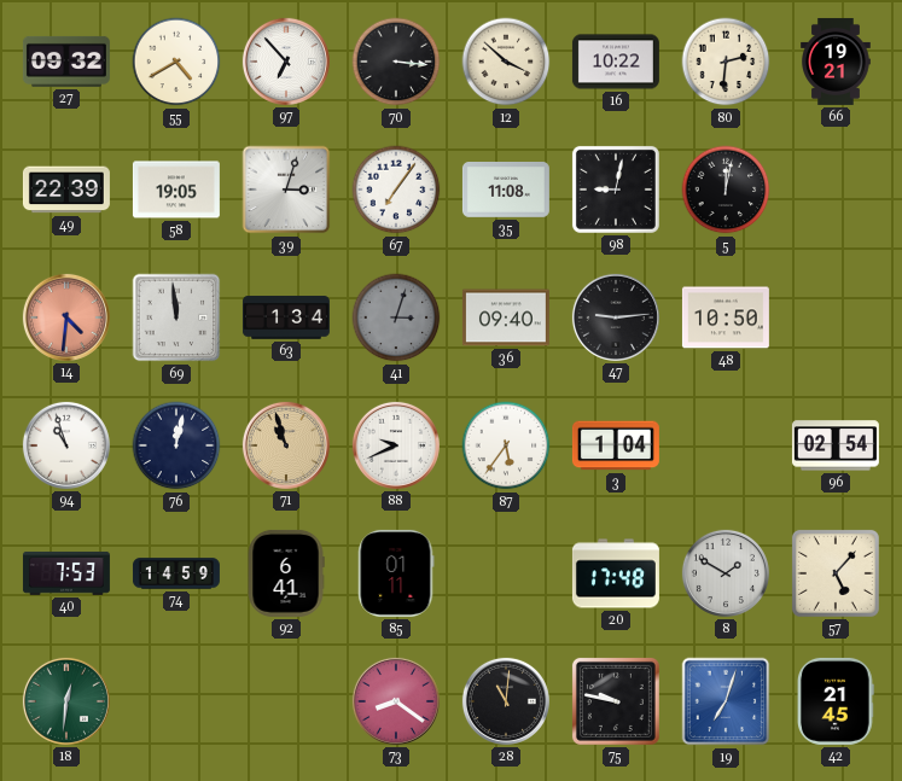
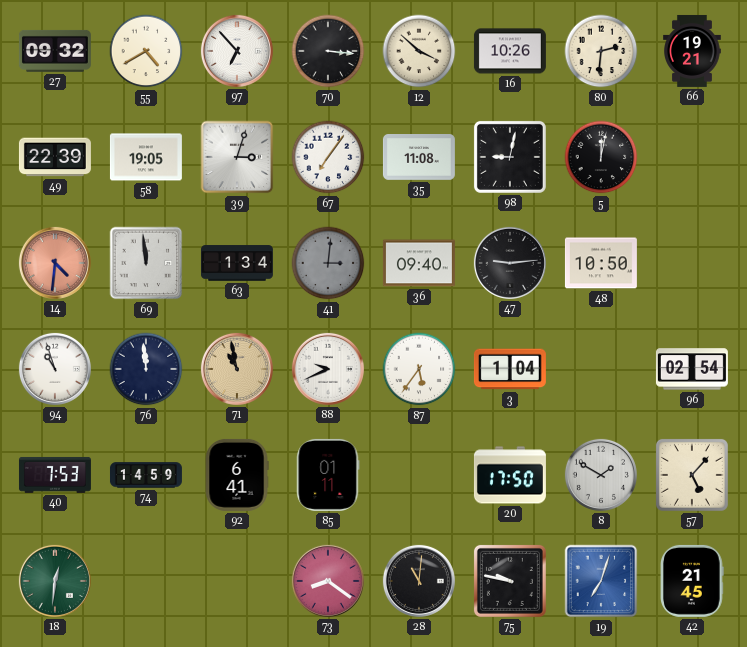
16: 10:22 -> 10:26
41: 3:03 -> 3:01
76: 12:02 -> 11:59
71: 10:57 -> 10:58
20: 17:48 -> 17:50
